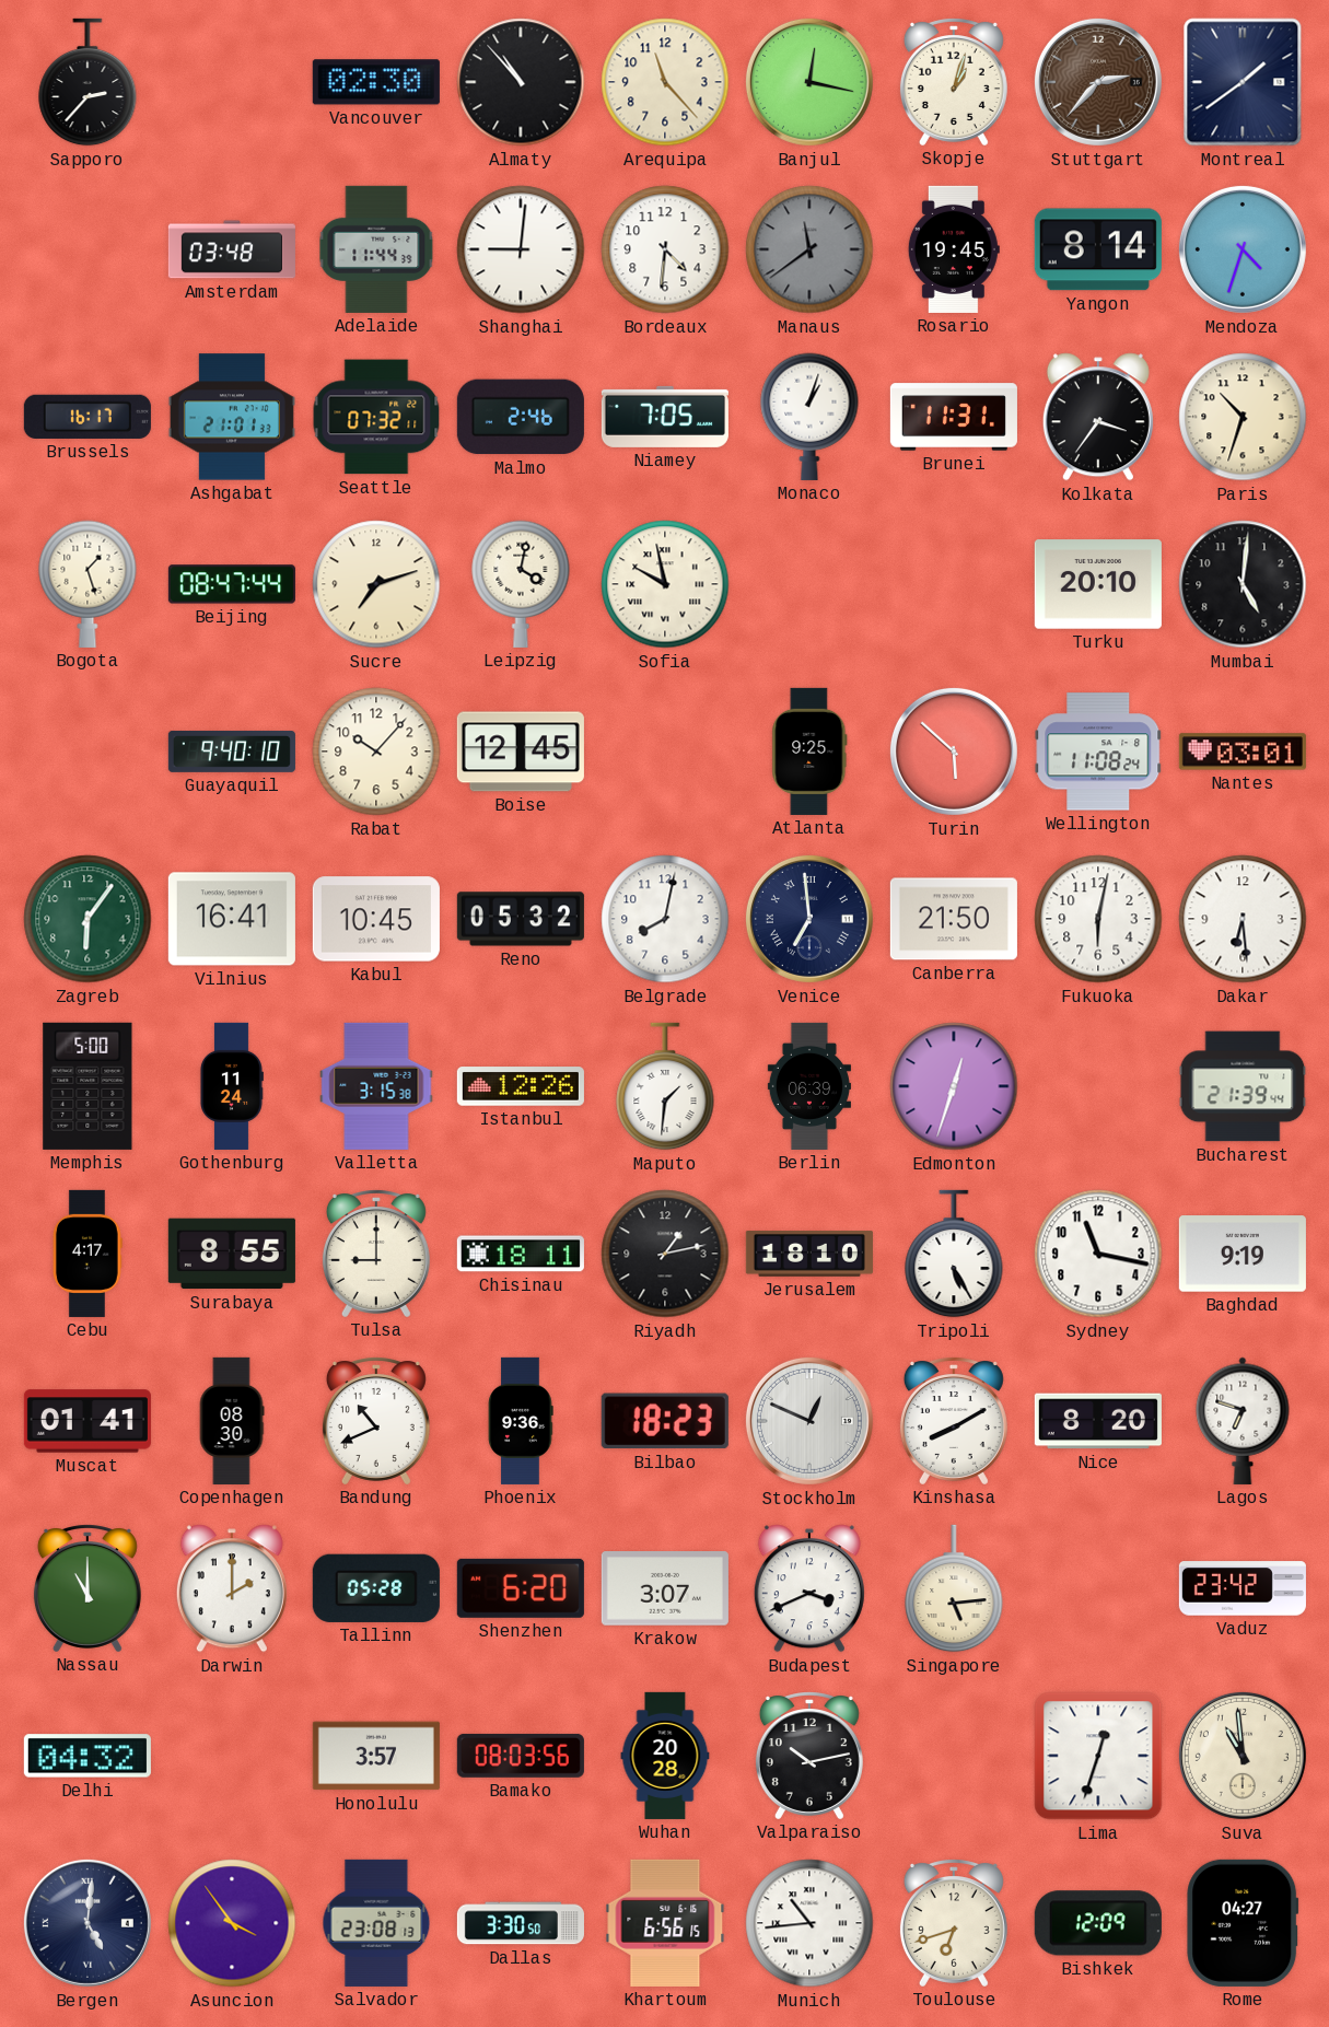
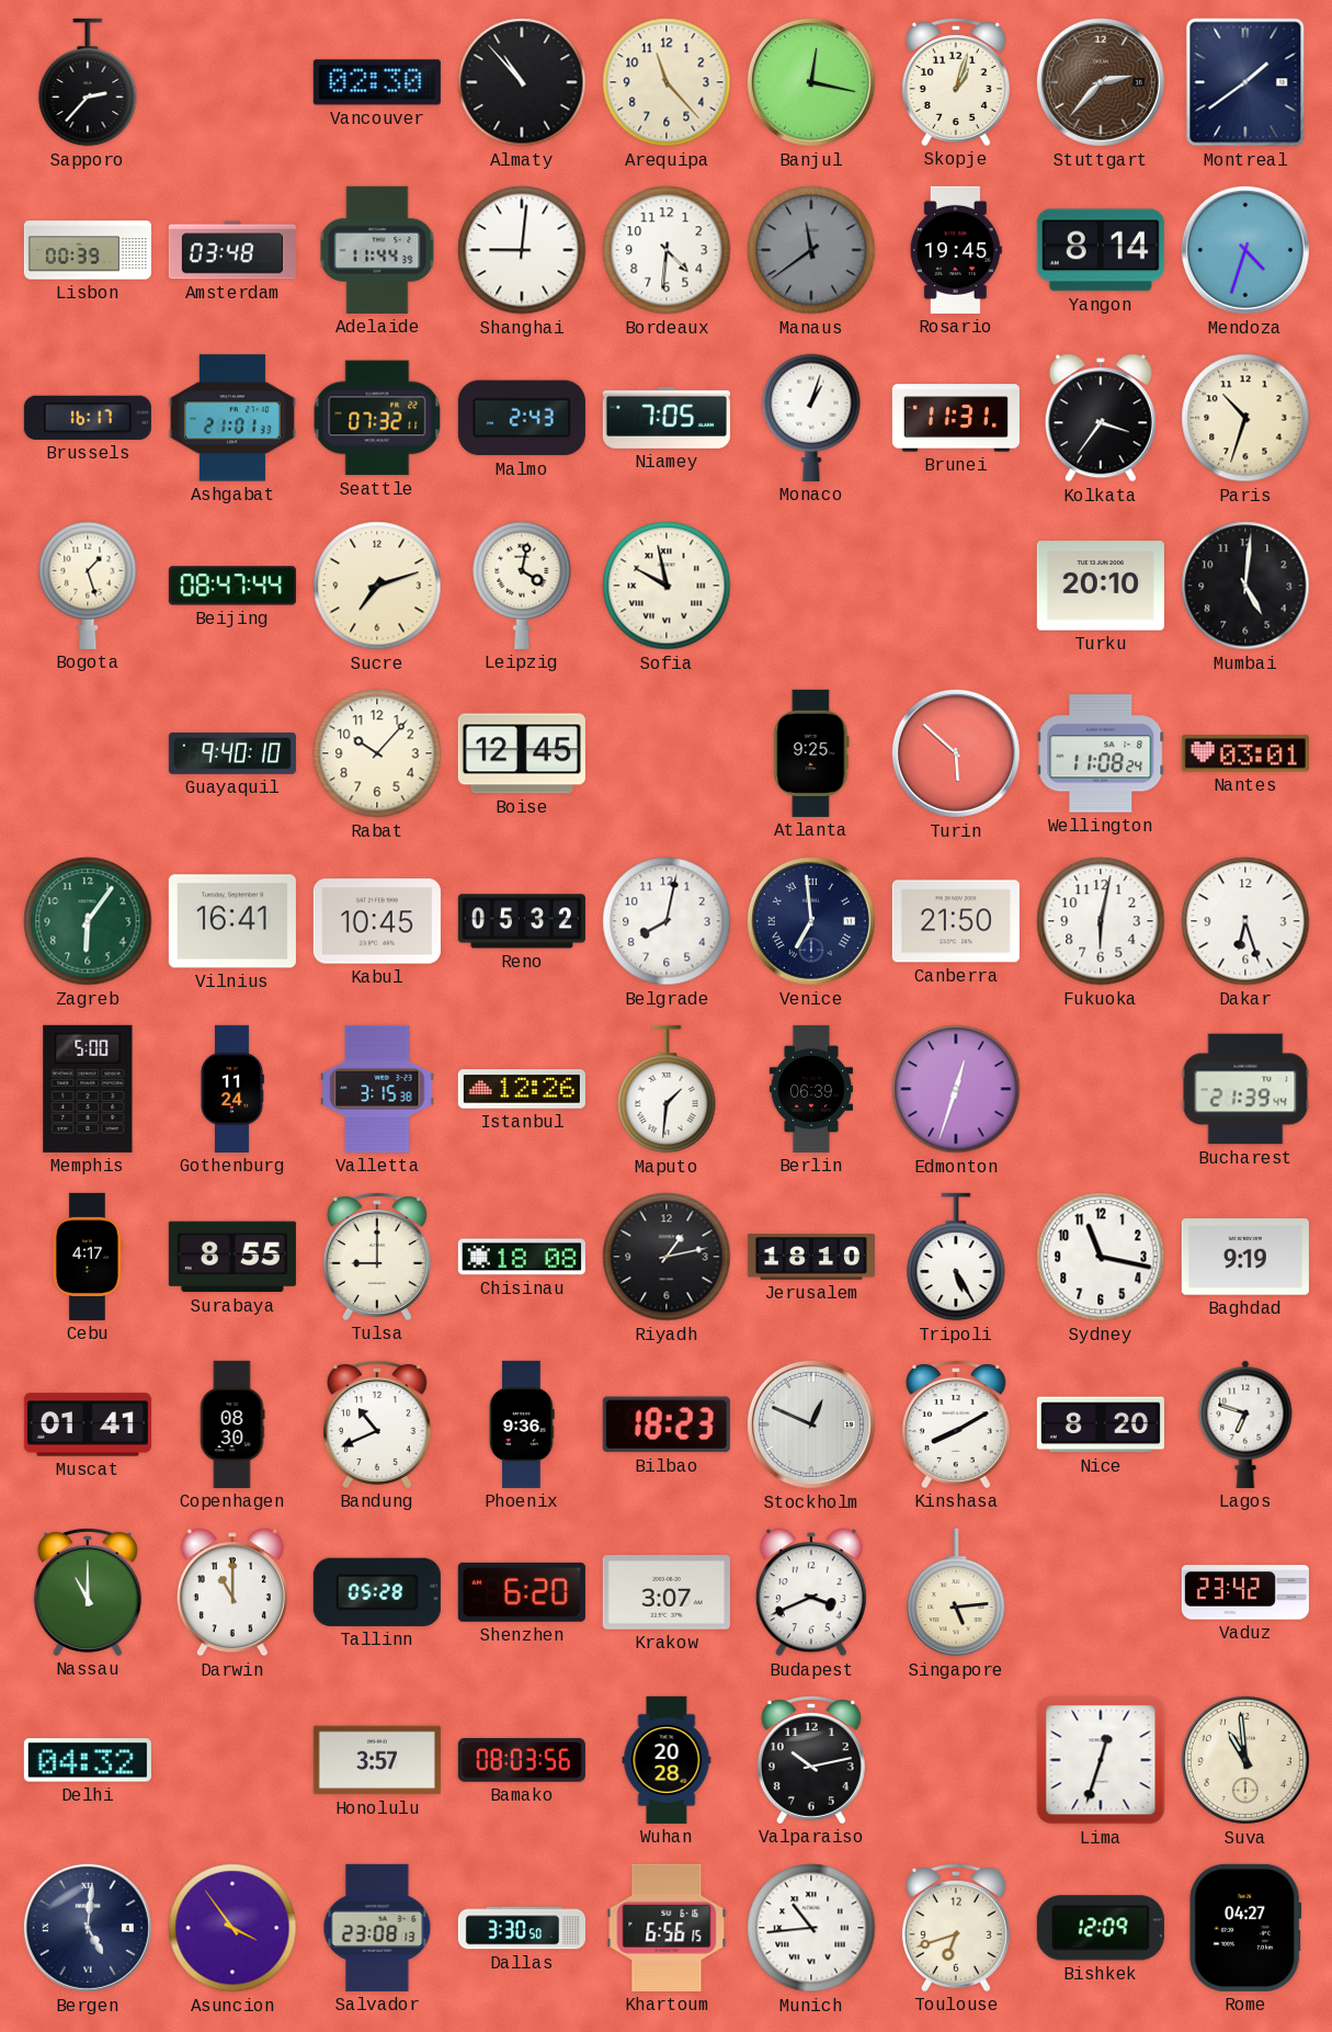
Lisbon: none -> 00:39
Malmo: 2:46 -> 2:43
Dakar: 6:29 -> 6:27
Chisinau: 18:11 -> 18:08
Darwin: 2:00 -> 11:00
